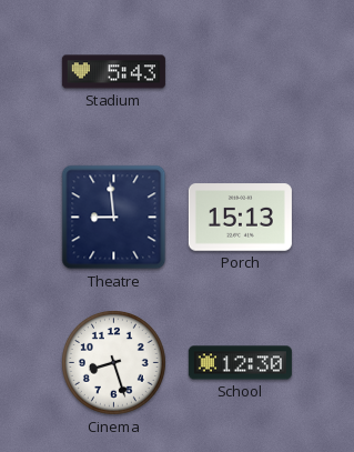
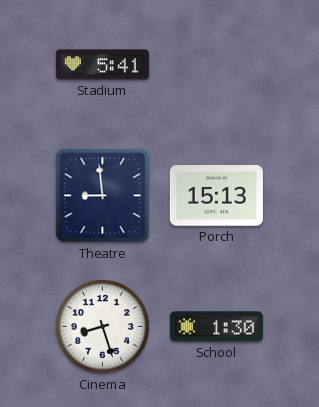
Stadium: 5:43 -> 5:41
School: 12:30 -> 1:30
